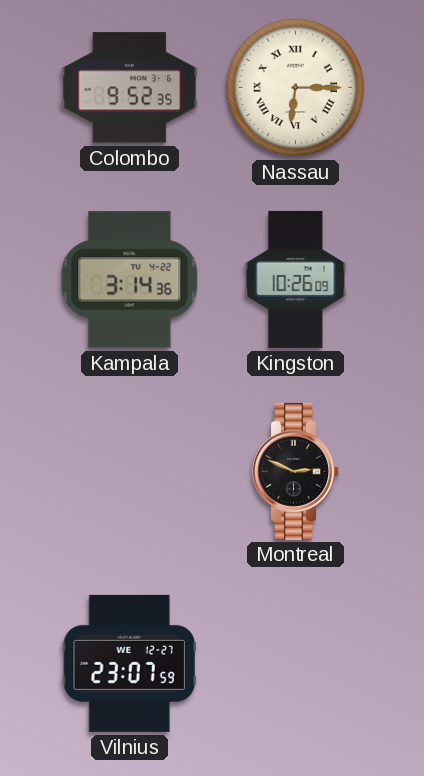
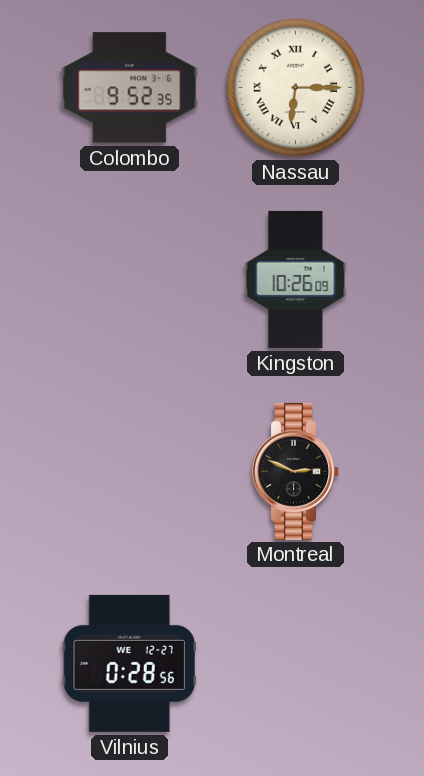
Kampala: 3:14 -> none
Vilnius: 23:07 -> 0:28
